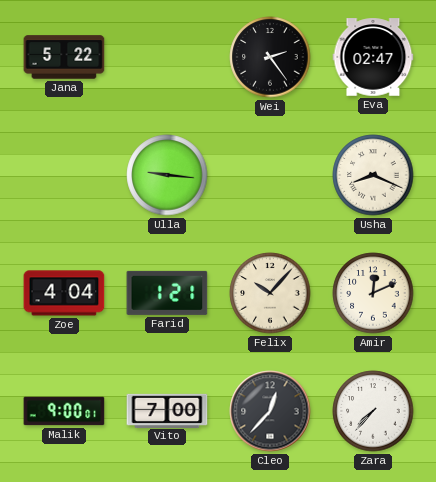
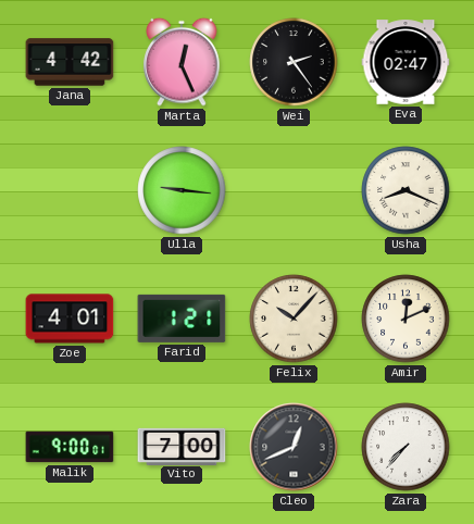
Jana: 5:22 -> 4:42
Marta: none -> 12:26
Zoe: 4:04 -> 4:01
Cleo: 12:37 -> 12:41
